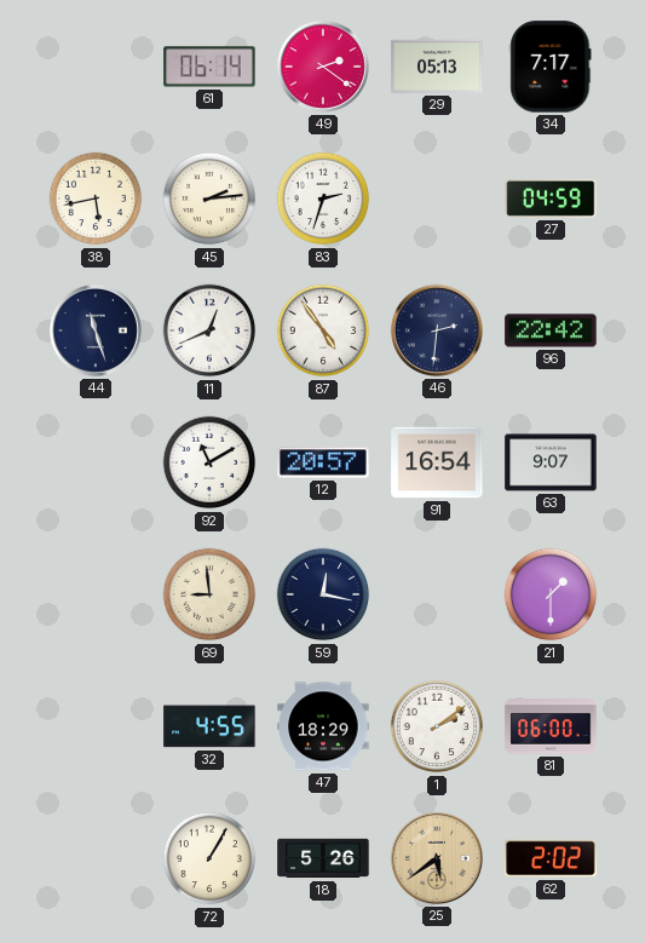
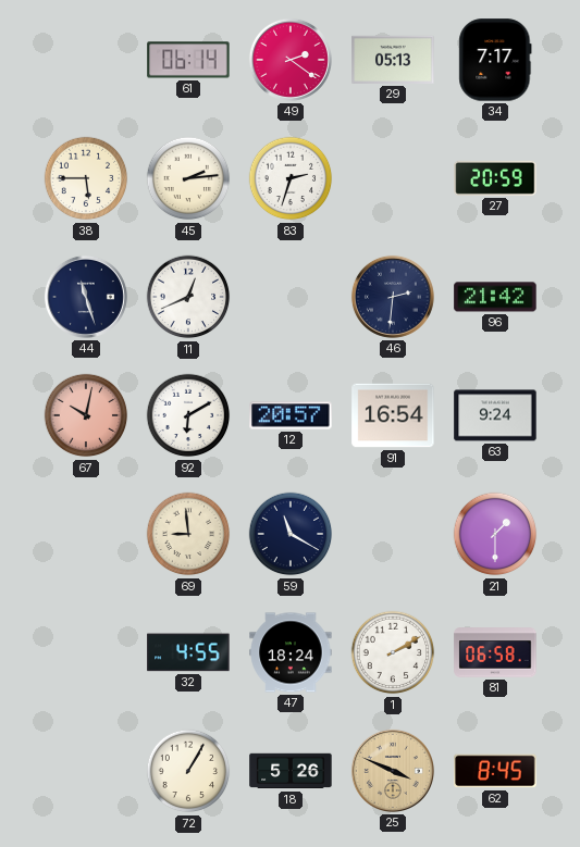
38: 5:43 -> 5:45
27: 04:59 -> 20:59
87: 4:54 -> none
96: 22:42 -> 21:42
67: none -> 10:02
92: 11:10 -> 6:10
63: 9:07 -> 9:24
59: 12:17 -> 11:20
47: 18:29 -> 18:24
1: 2:09 -> 2:10
81: 06:00 -> 06:58
25: 5:39 -> 3:49
62: 2:02 -> 8:45
